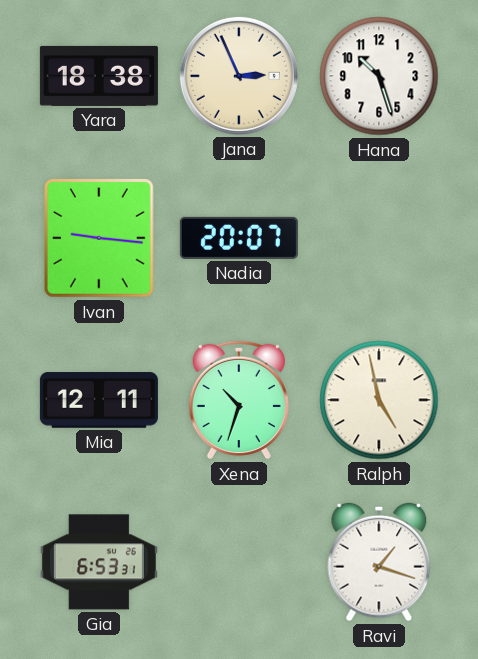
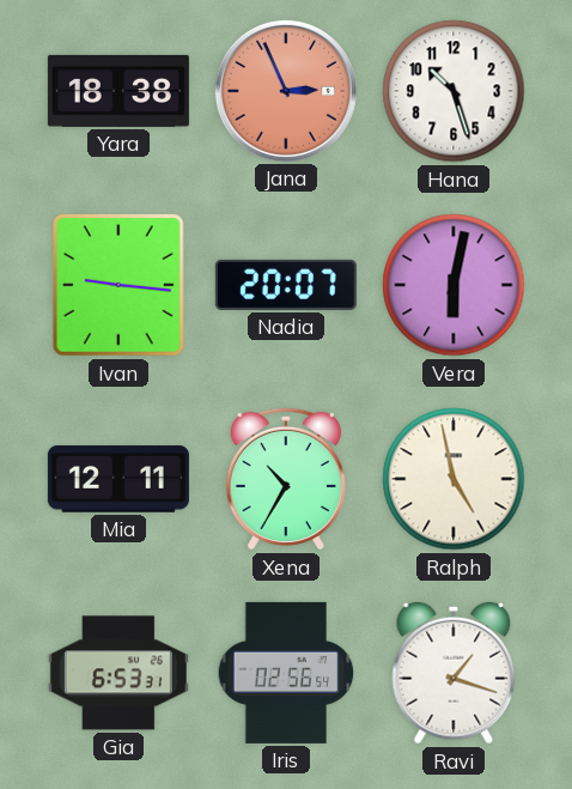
Jana dial: cream -> salmon
Vera: none -> 6:02
Xena: 10:33 -> 10:35
Iris: none -> 02:56
